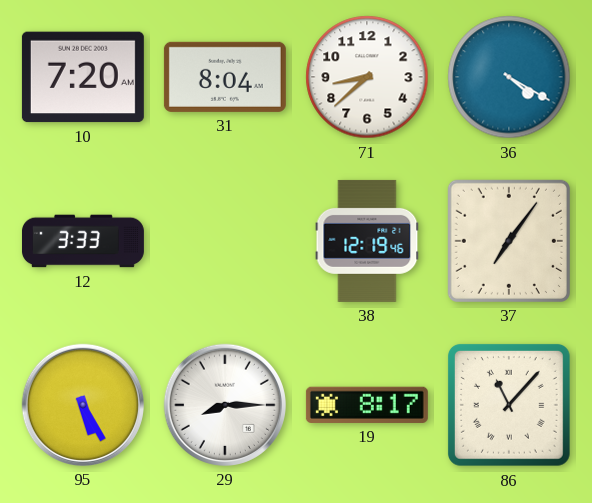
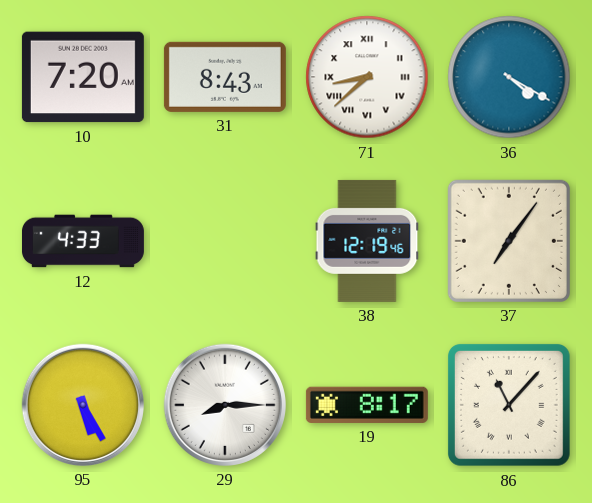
31: 8:04 -> 8:43
71 numerals: Arabic -> Roman
12: 3:33 -> 4:33
